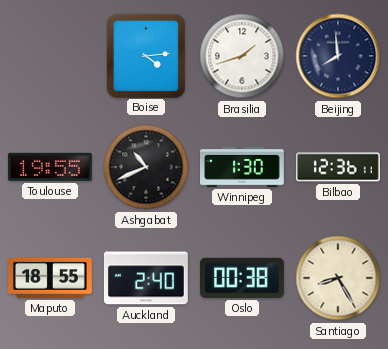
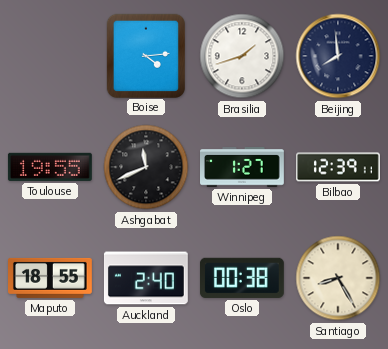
Ashgabat: 10:41 -> 11:41
Winnipeg: 1:30 -> 1:27
Bilbao: 12:36 -> 12:39
